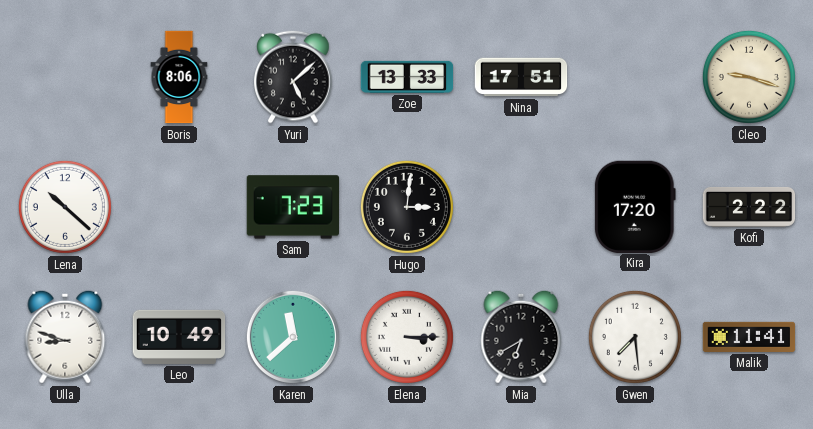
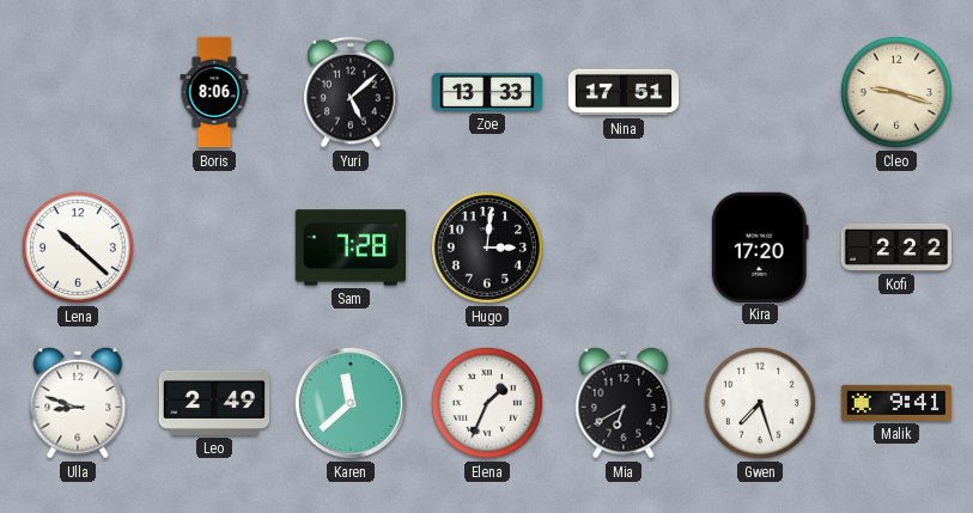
Sam: 7:23 -> 7:28
Leo: 10:49 -> 2:49
Elena: 3:15 -> 1:34
Gwen: 7:29 -> 7:27
Malik: 11:41 -> 9:41
